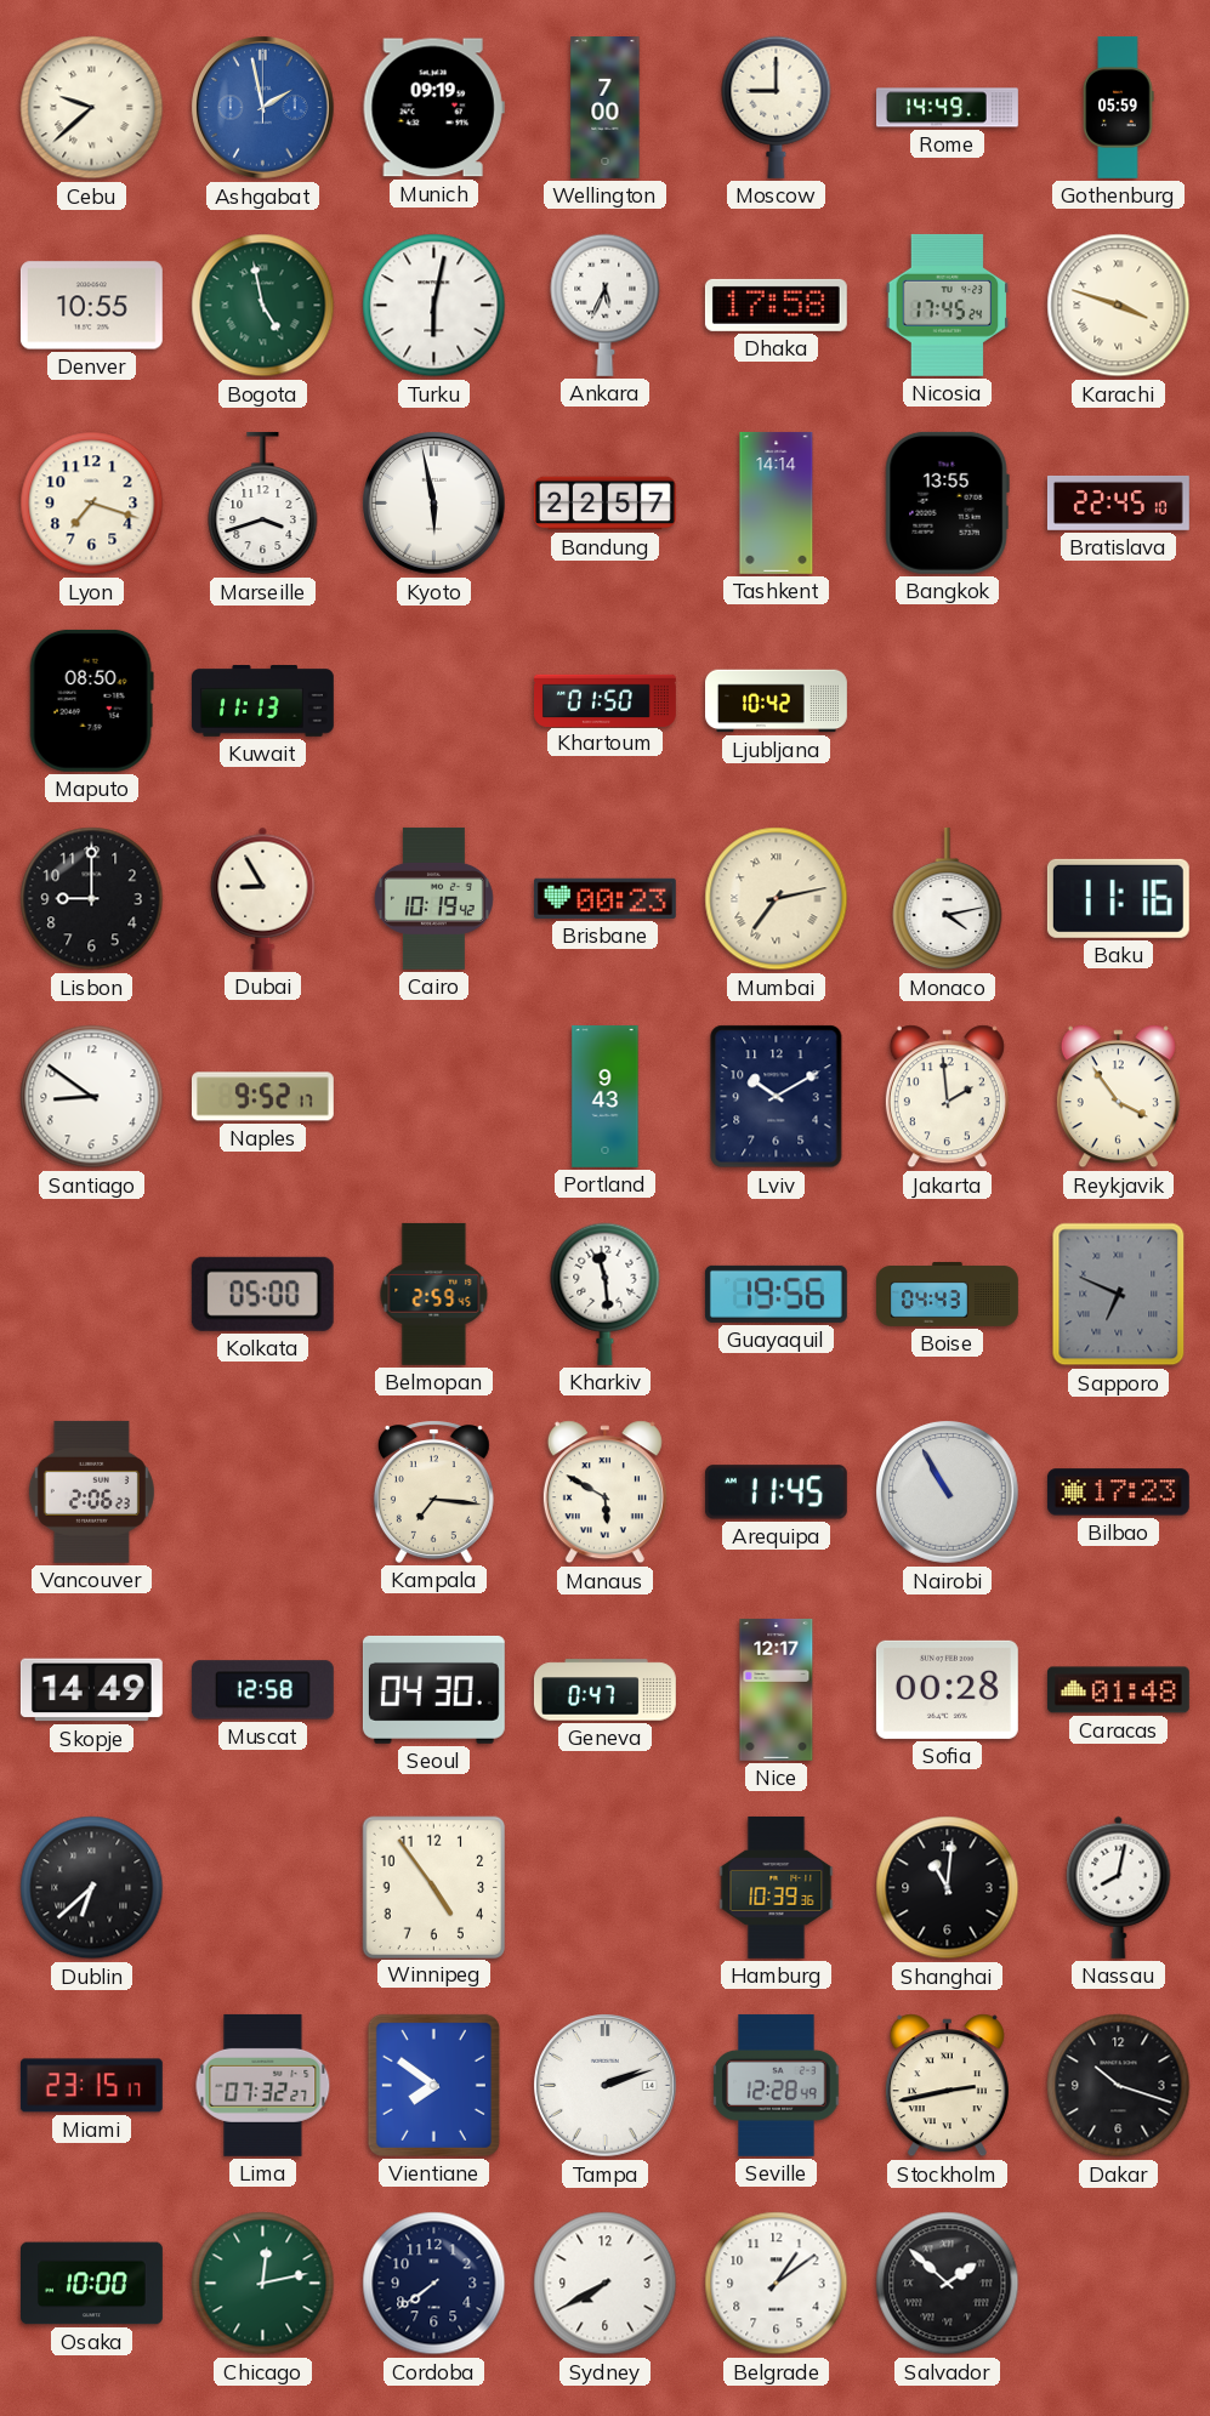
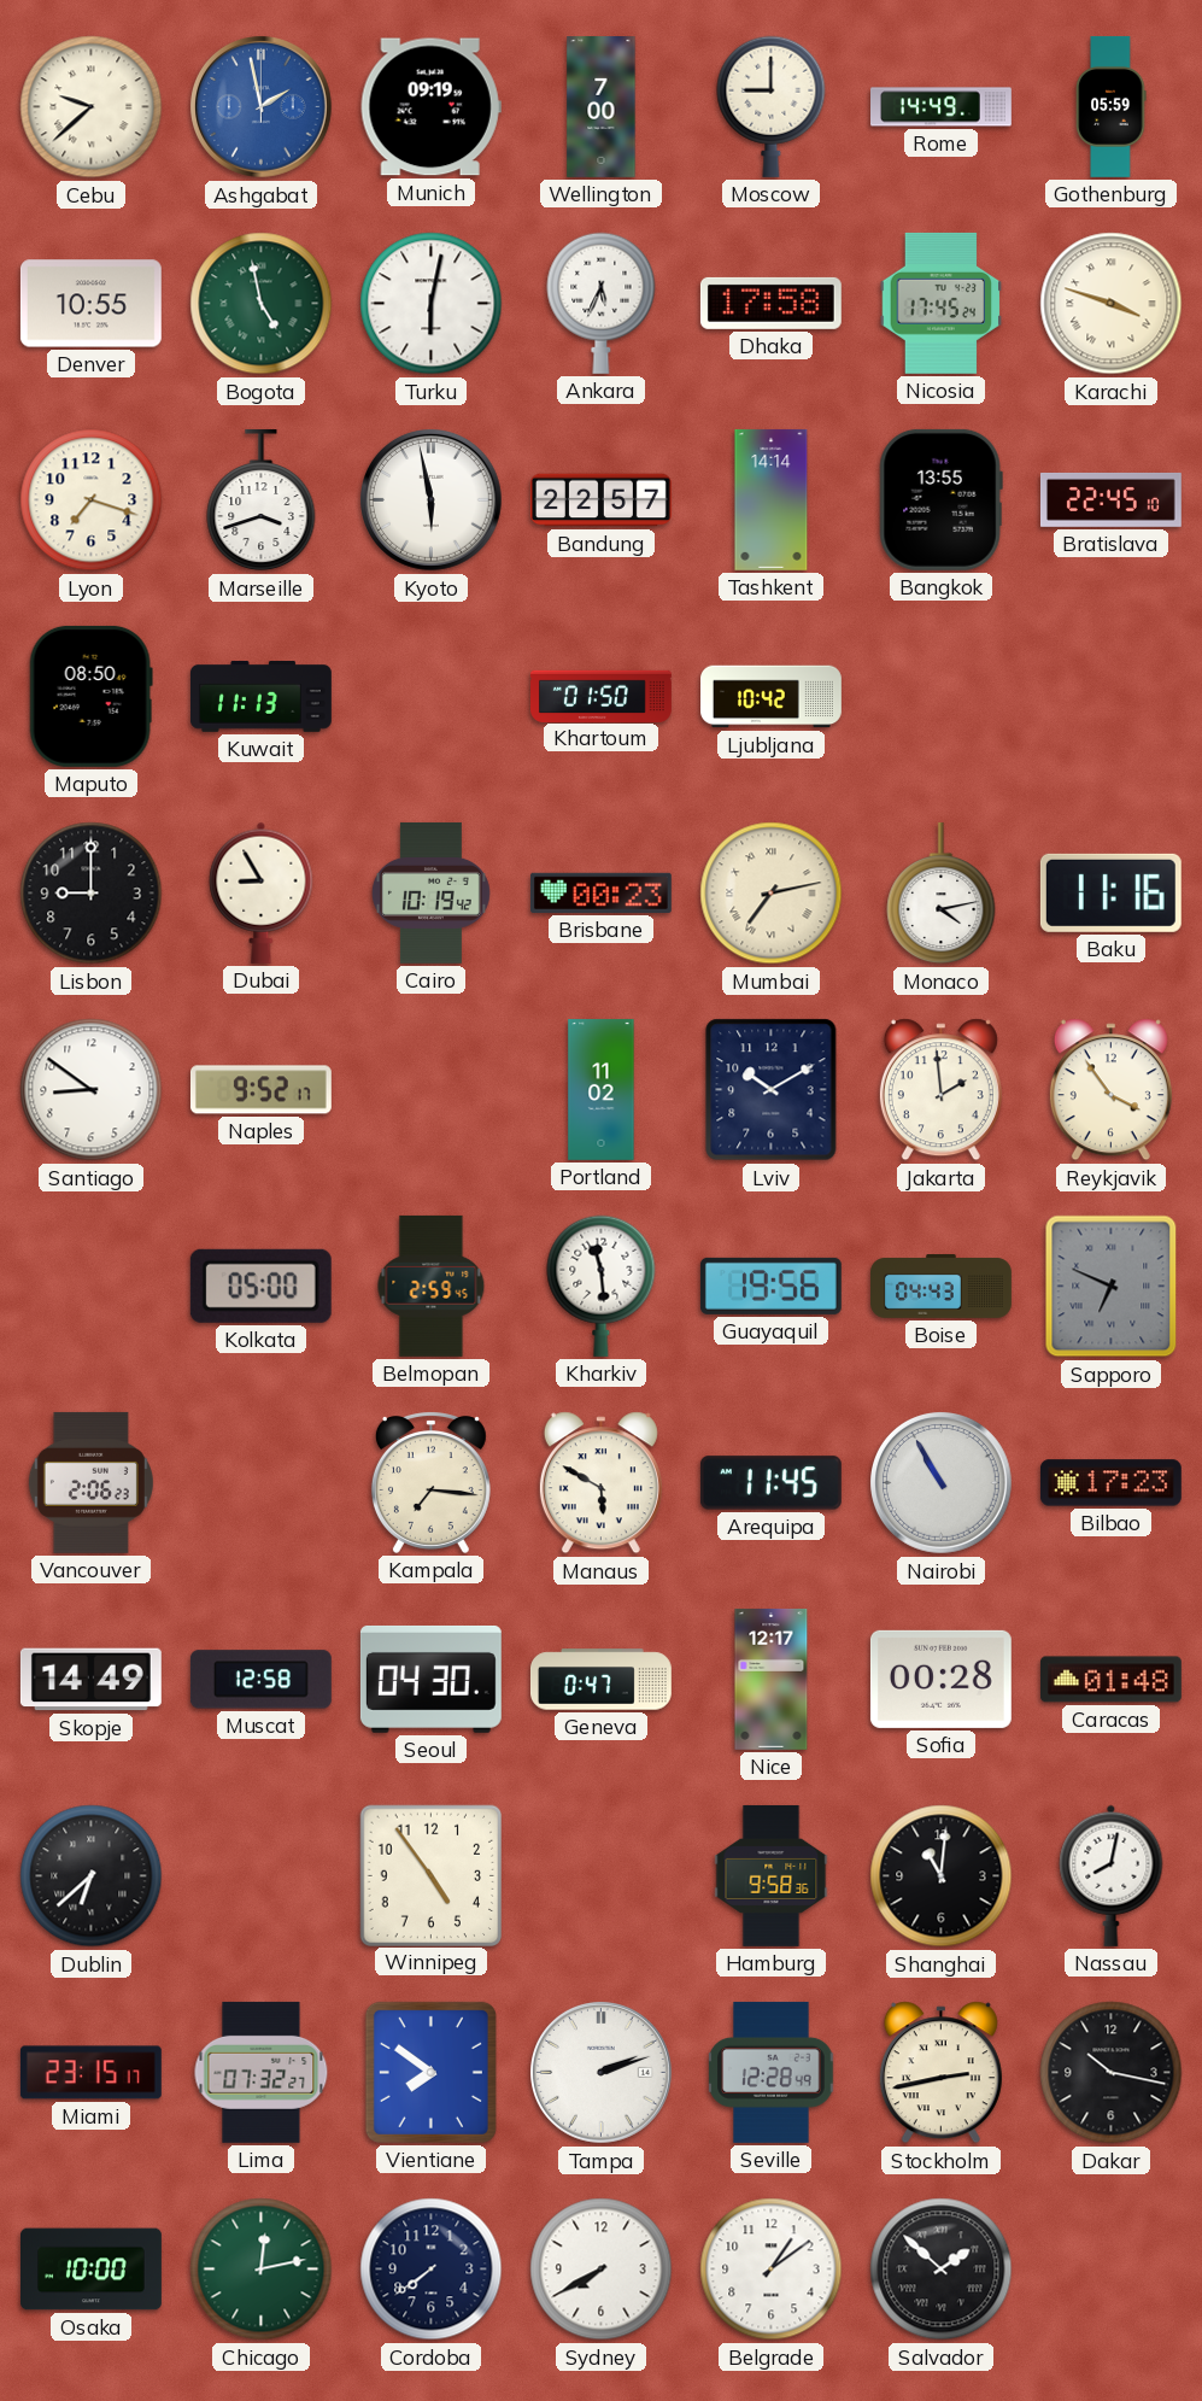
Portland: 9:43 -> 11:02
Hamburg: 10:39 -> 9:58
Dakar: 10:18 -> 10:17
